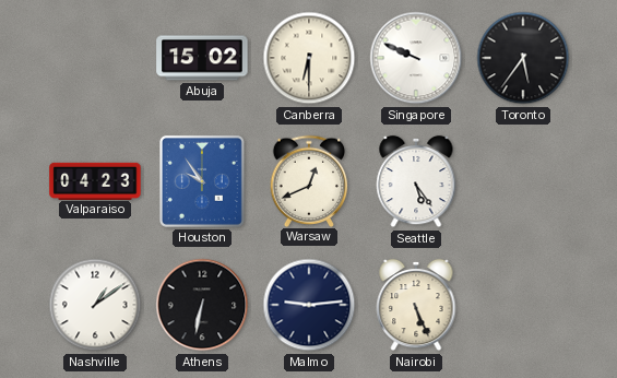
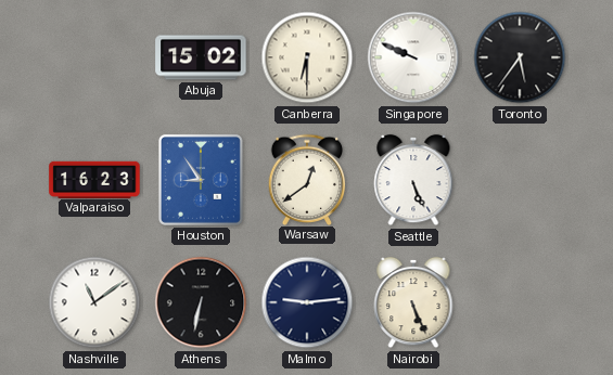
Valparaiso: 04:23 -> 16:23
Houston: 9:54 -> 8:54
Warsaw: 12:41 -> 12:39
Seattle: 5:24 -> 5:26
Nashville: 1:09 -> 11:09
